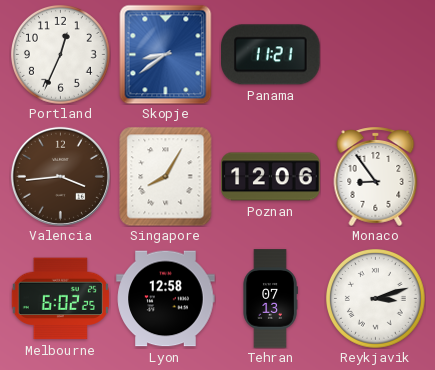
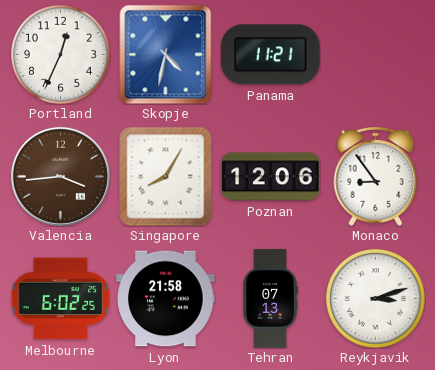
Skopje: 8:39 -> 4:32
Lyon: 12:58 -> 21:58
